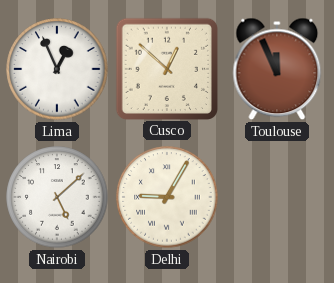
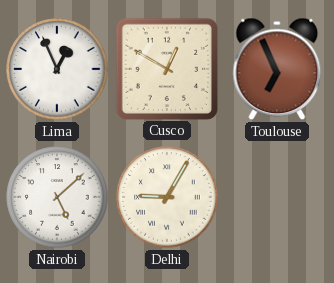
Cusco: 12:52 -> 12:50
Toulouse: 11:56 -> 6:56
